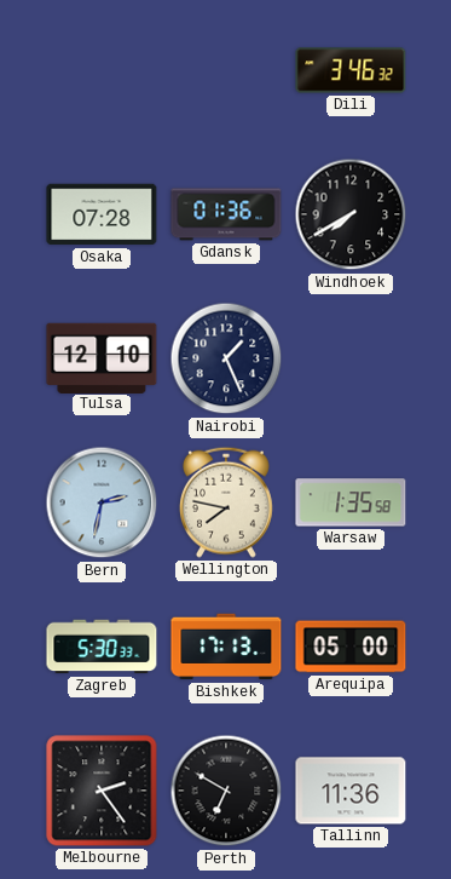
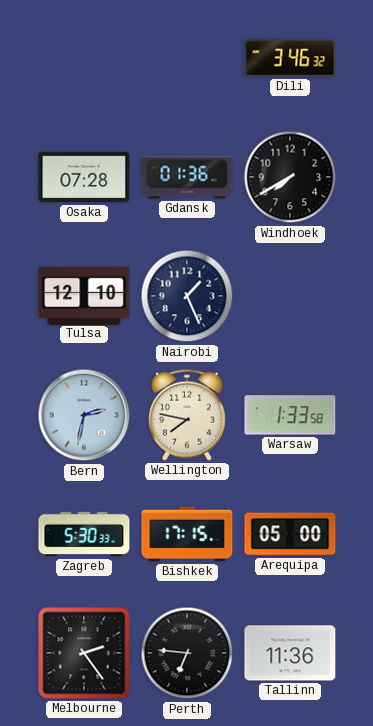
Warsaw: 1:35 -> 1:33
Bishkek: 17:13 -> 17:15
Perth: 6:50 -> 6:46
